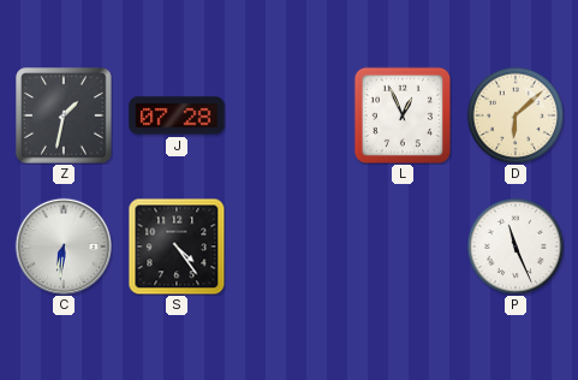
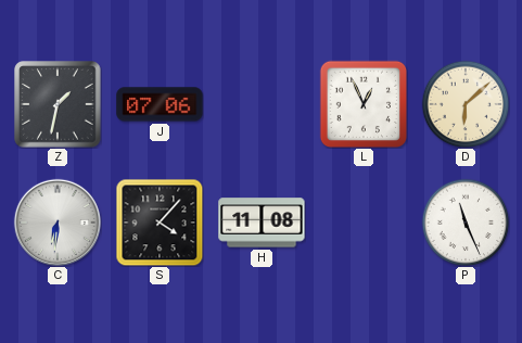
J: 07:28 -> 07:06
S: 4:24 -> 4:07
H: none -> 11:08
